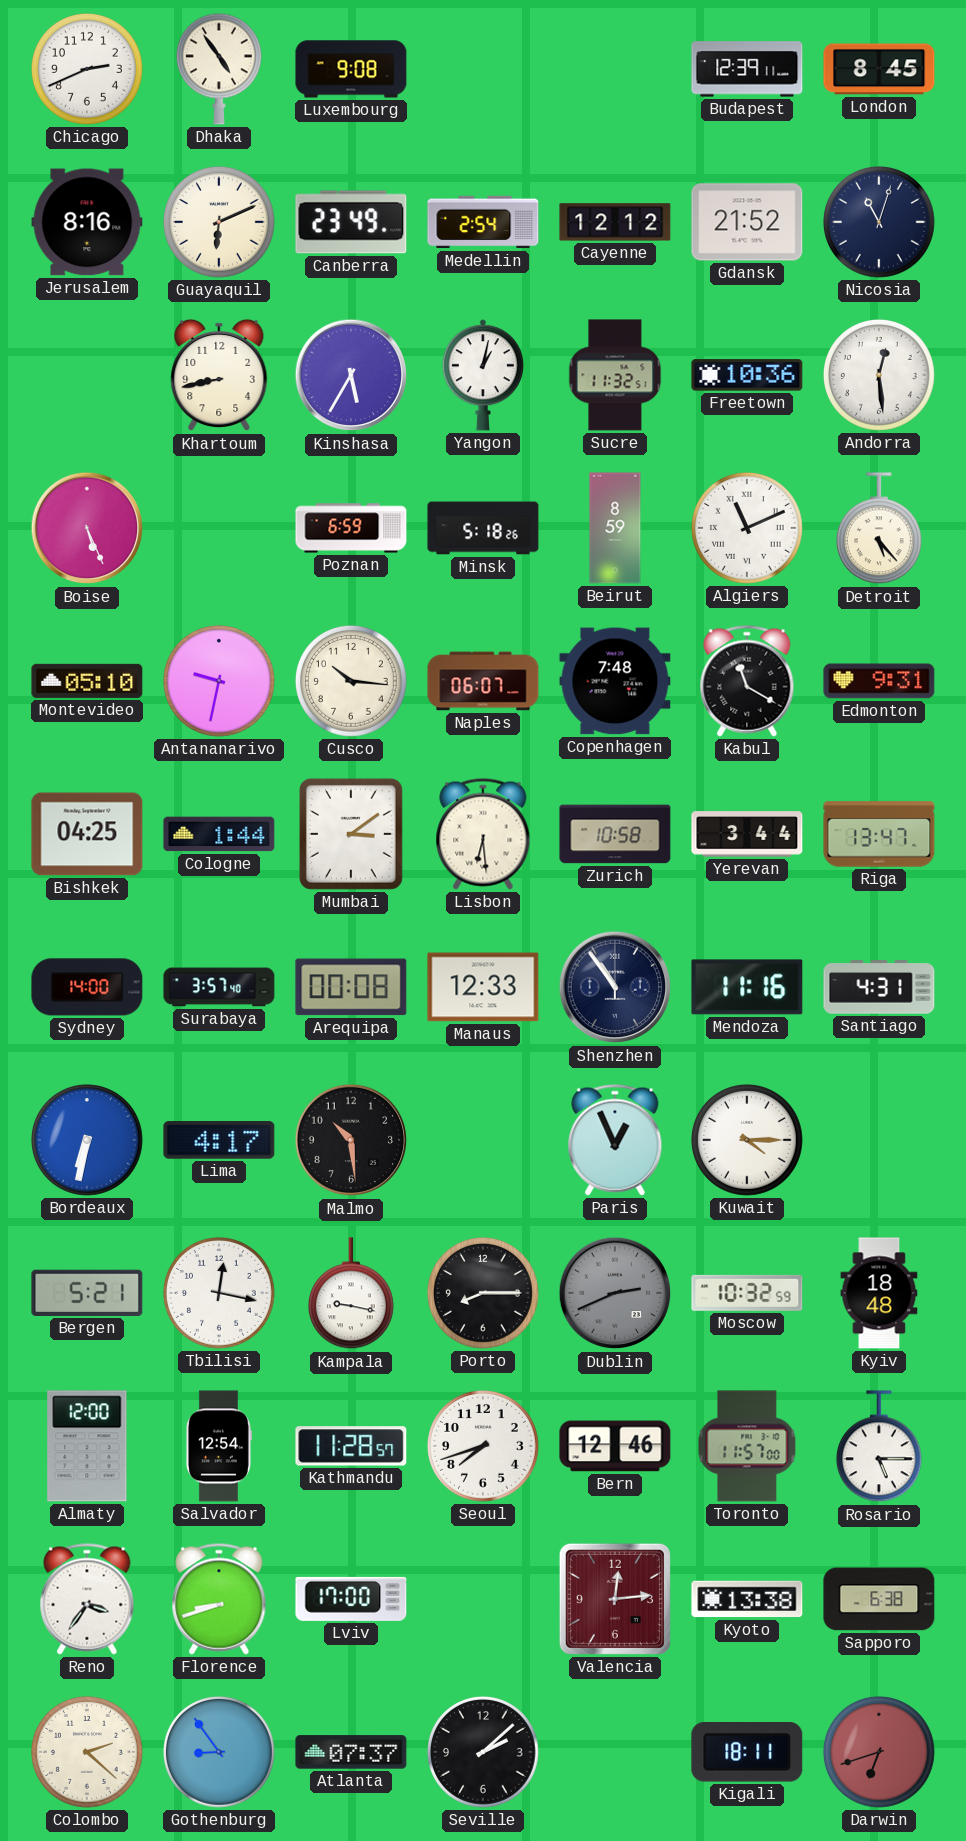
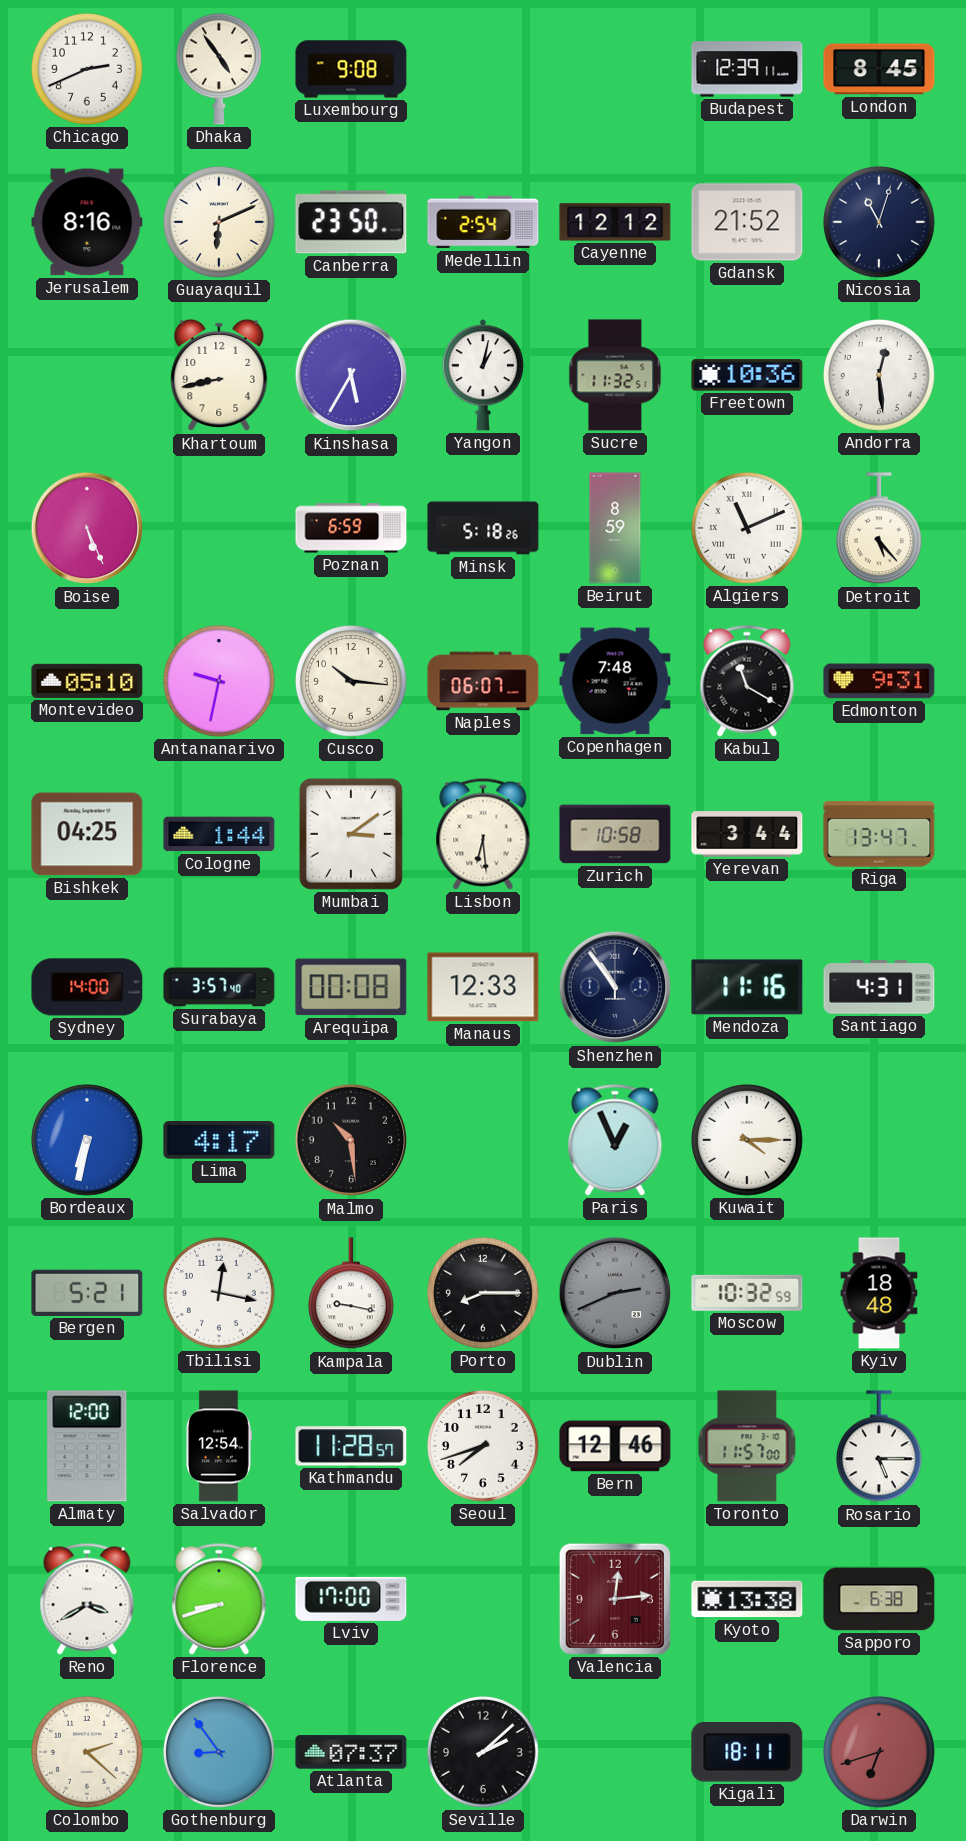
Canberra: 23:49 -> 23:50
Reno: 3:36 -> 3:40
